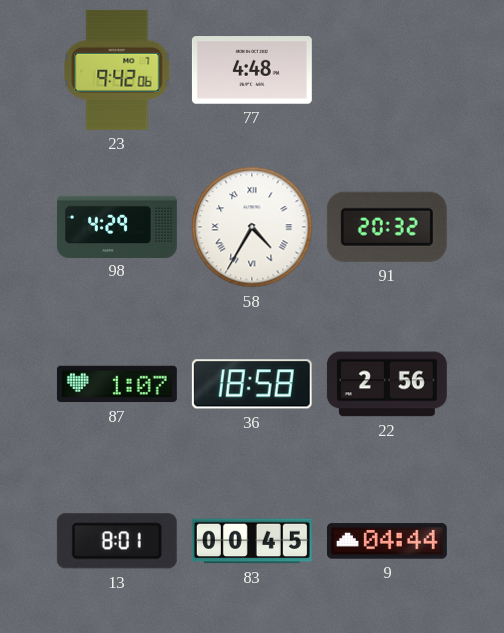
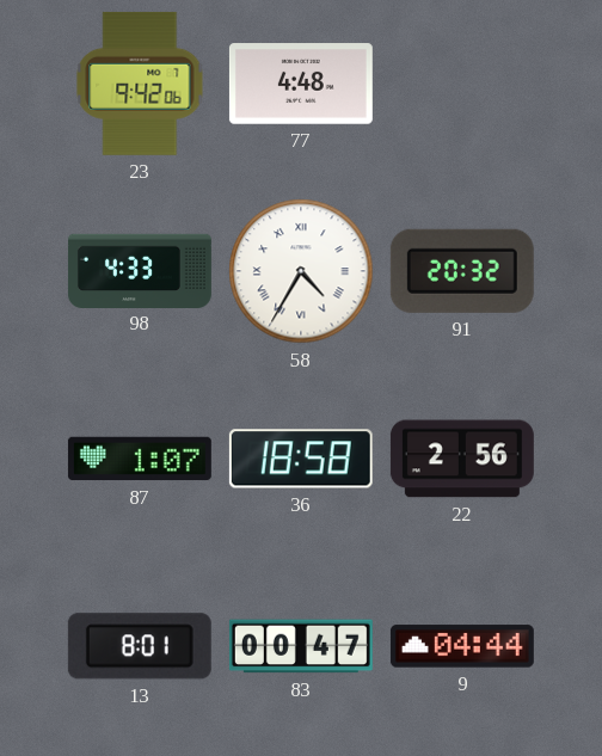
98: 4:29 -> 4:33
83: 00:45 -> 00:47
